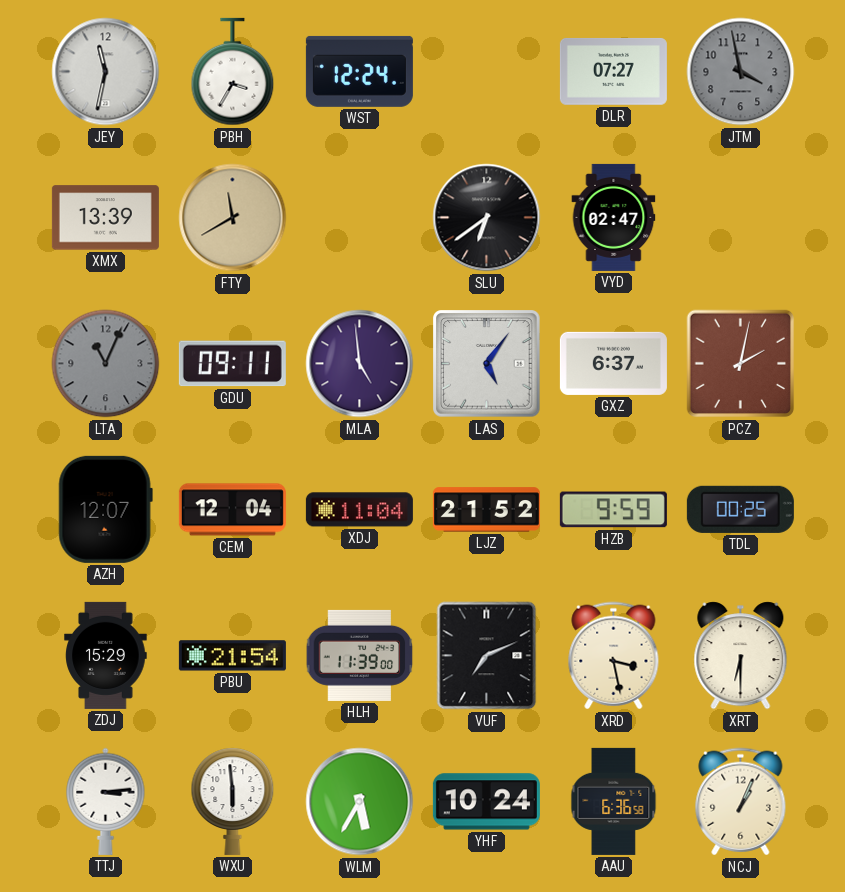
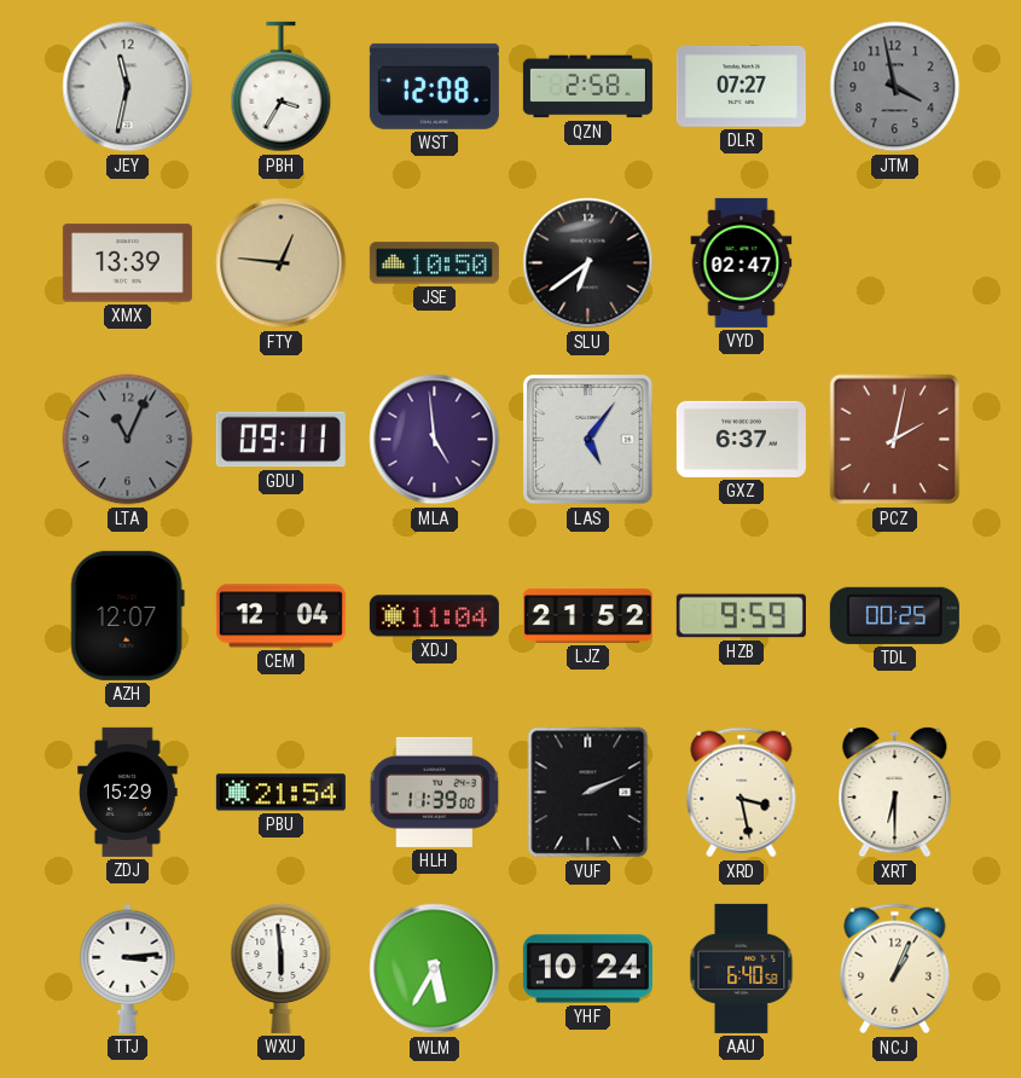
WST: 12:24 -> 12:08
QZN: none -> 2:58
FTY: 11:40 -> 12:46
JSE: none -> 10:50
VUF: 7:11 -> 2:11
AAU: 6:36 -> 6:40
